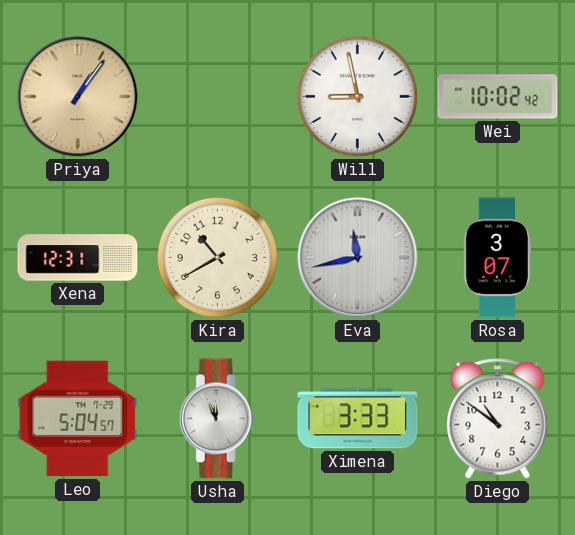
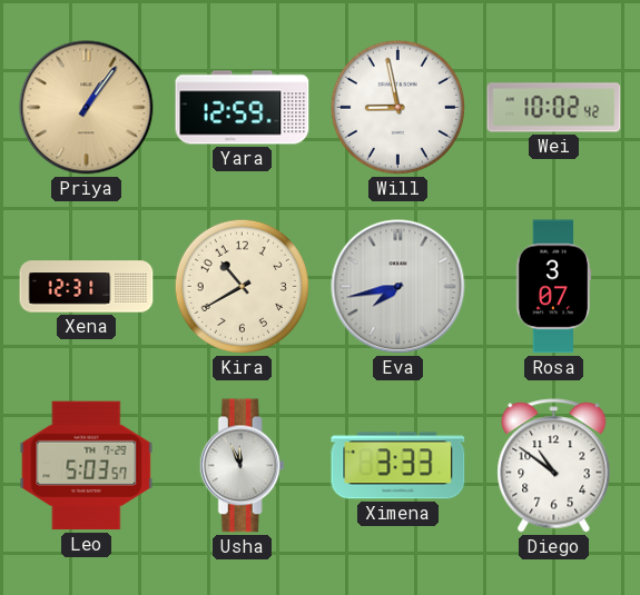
Yara: none -> 12:59
Eva: 11:43 -> 7:43
Leo: 5:04 -> 5:03
